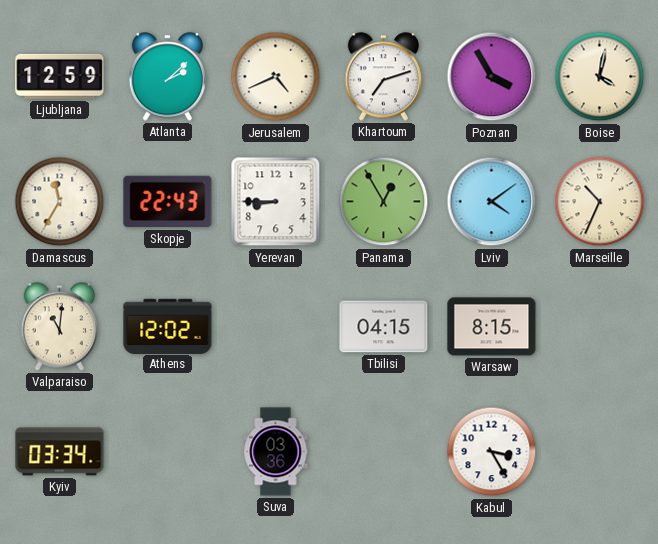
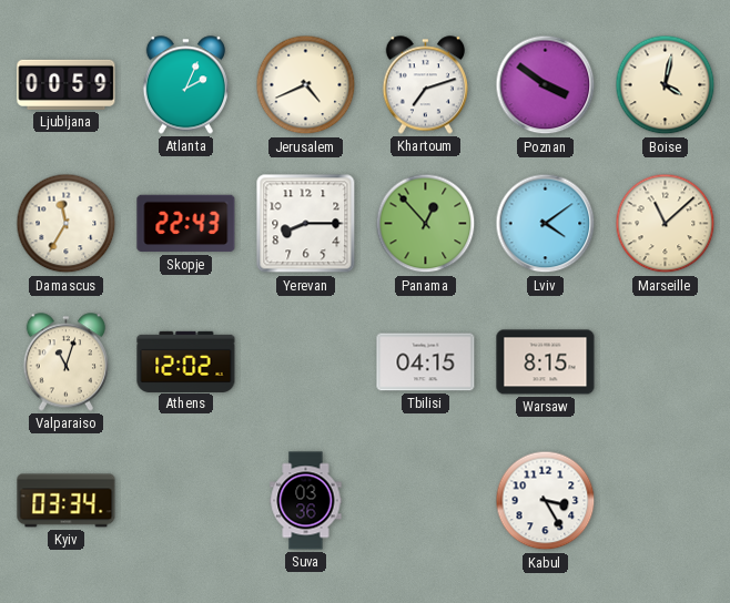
Ljubljana: 12:59 -> 00:59
Atlanta: 2:08 -> 2:04
Poznan: 3:55 -> 3:51
Yerevan: 8:45 -> 8:15
Panama: 12:55 -> 12:53
Marseille: 10:34 -> 11:08
Valparaiso: 11:01 -> 11:03
